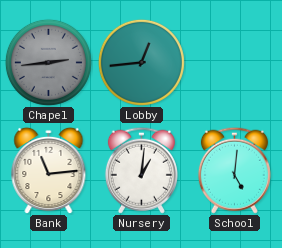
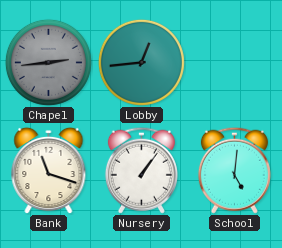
Bank: 11:14 -> 11:18
Nursery: 1:01 -> 1:06
